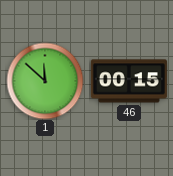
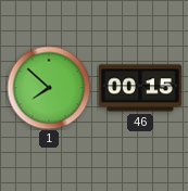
1: 11:52 -> 7:52
